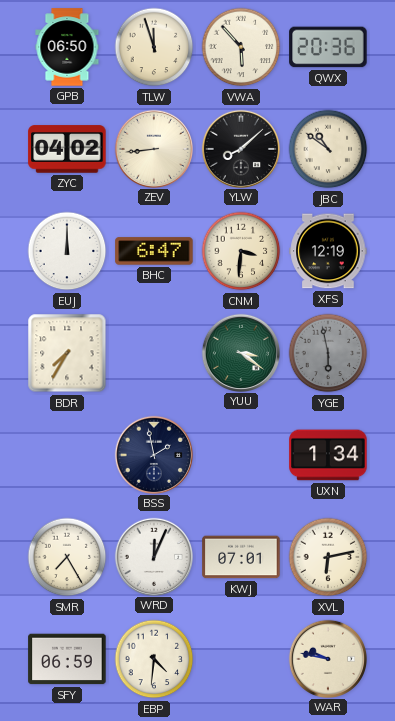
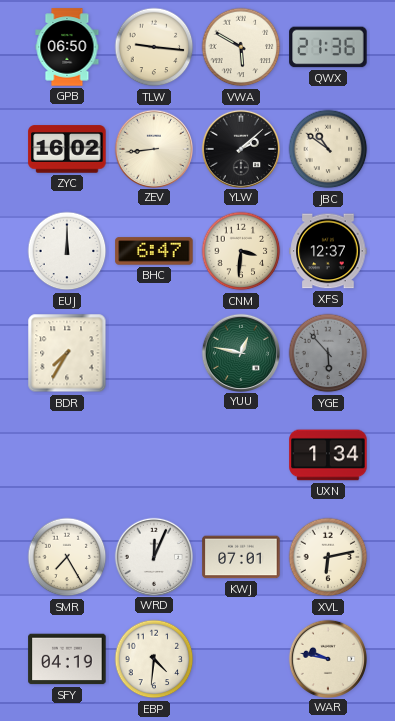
TLW: 11:57 -> 9:16
VWA: 5:53 -> 5:50
QWX: 20:36 -> 21:36
ZYC: 04:02 -> 16:02
YLW: 8:08 -> 2:08
XFS: 12:19 -> 12:37
YUU: 3:21 -> 12:47
YGE: 5:58 -> 5:53
BSS: 1:58 -> none
SFY: 06:59 -> 04:19
